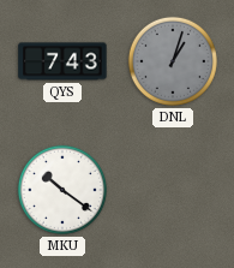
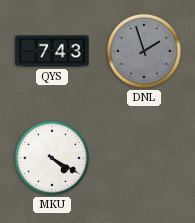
DNL: 1:03 -> 1:57
MKU: 10:21 -> 4:20
